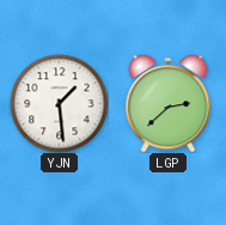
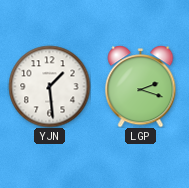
LGP: 2:38 -> 2:18
